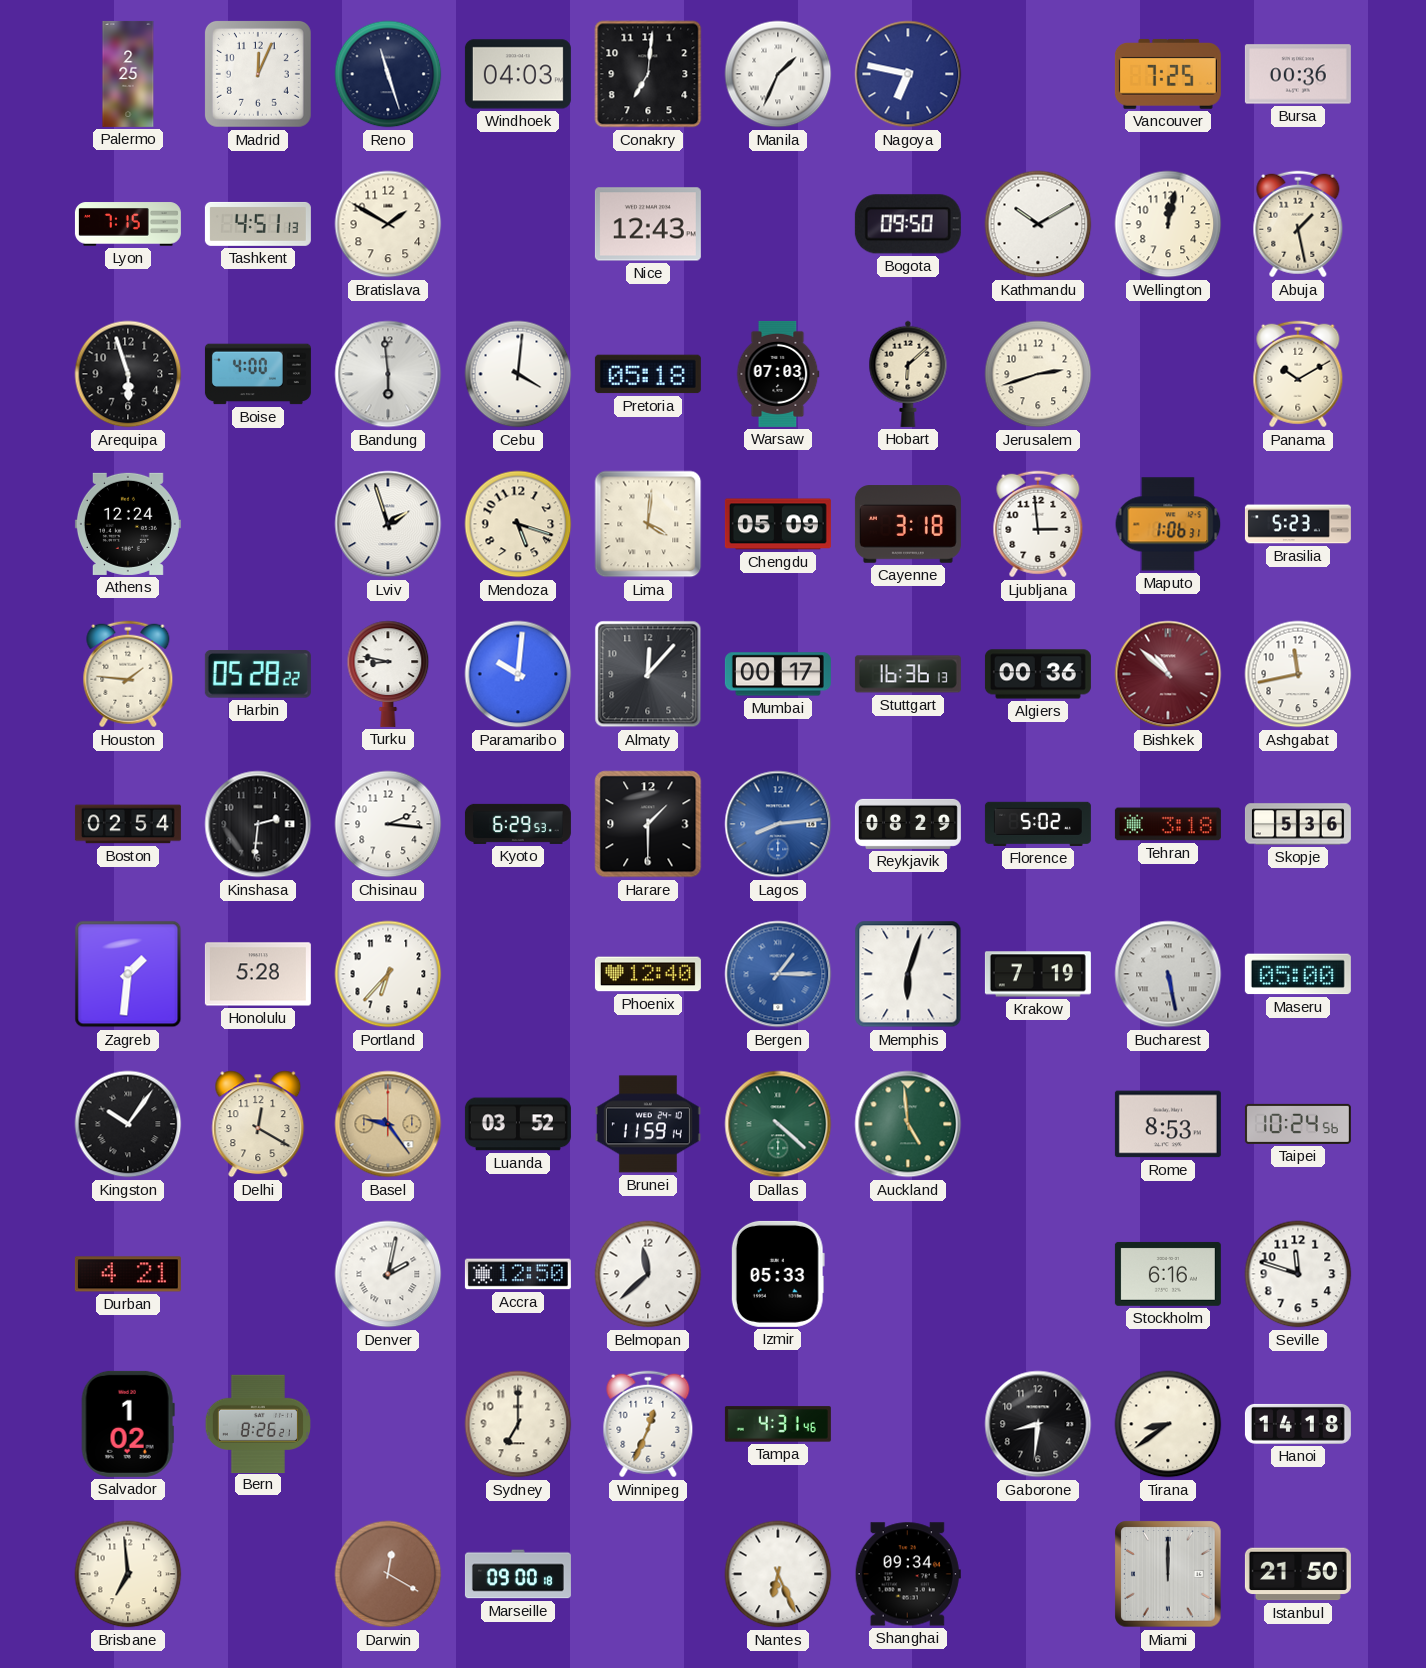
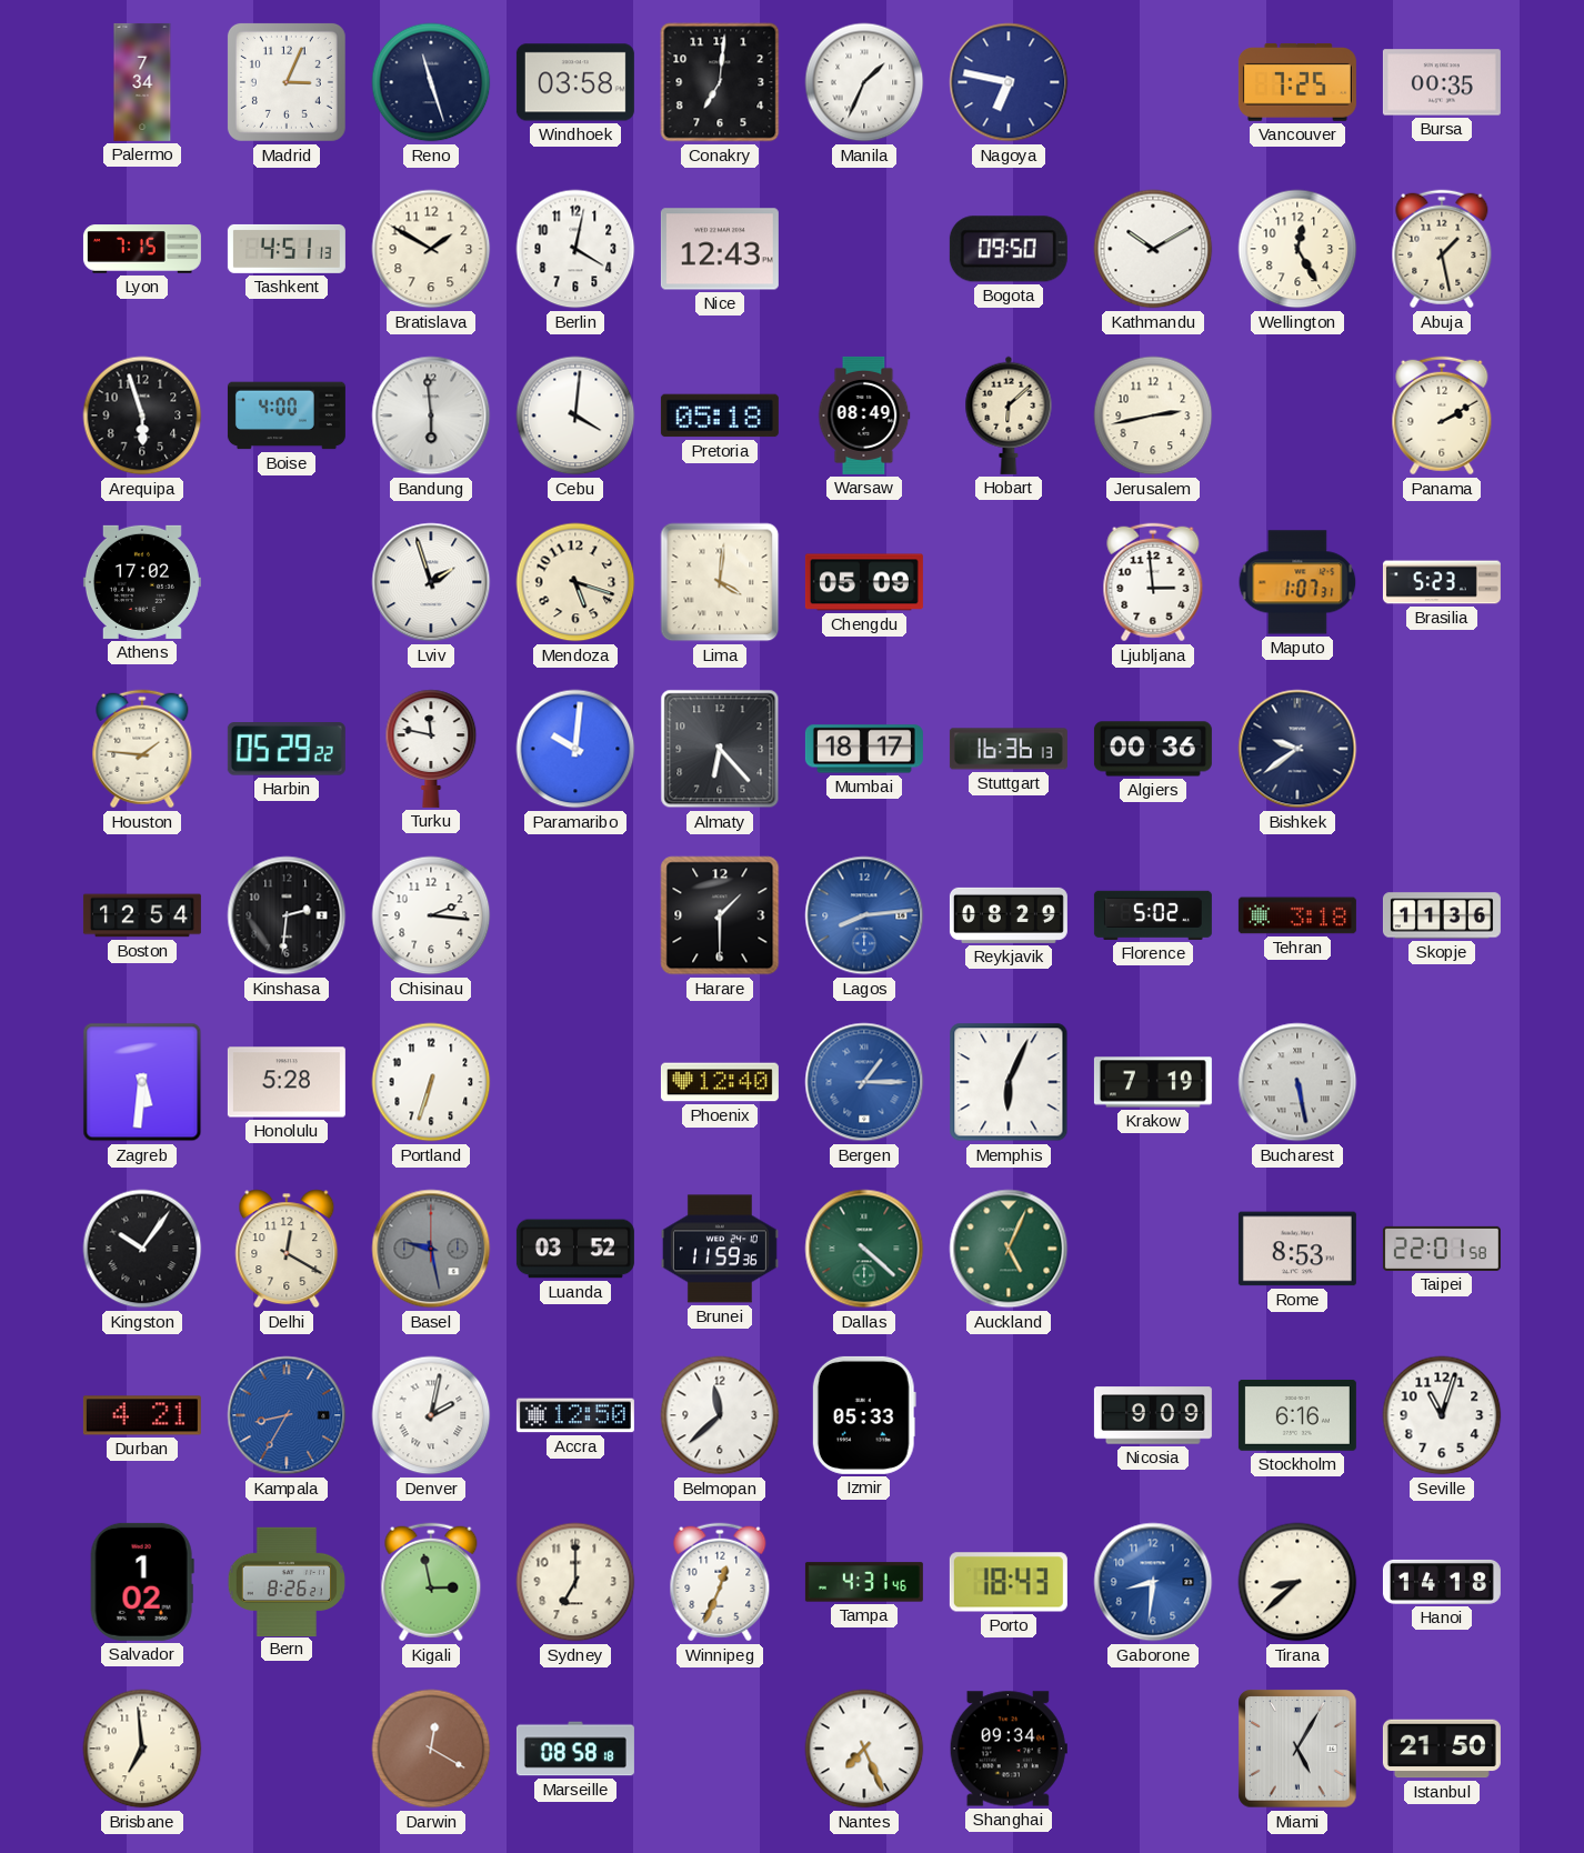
Palermo: 2:25 -> 7:34
Madrid: 12:04 -> 3:04
Windhoek: 04:03 -> 03:58
Bursa: 00:36 -> 00:35
Berlin: none -> 4:02
Wellington: 12:02 -> 12:25
Warsaw: 07:03 -> 08:49
Jerusalem: 2:42 -> 2:43
Panama: 10:10 -> 2:10
Athens: 12:24 -> 17:02
Cayenne: 3:18 -> none
Maputo: 1:06 -> 1:07
Harbin: 05:28 -> 05:29
Turku: 8:47 -> 11:47
Almaty: 12:07 -> 6:23
Mumbai: 00:17 -> 18:17
Bishkek: 10:52 -> 9:39
Bishkek dial: burgundy -> navy
Ashgabat: 11:43 -> none
Boston: 02:54 -> 12:54
Kyoto: 6:29 -> none
Skopje: 5:36 -> 11:36
Zagreb: 1:31 -> 5:31
Portland: 6:37 -> 6:33
Memphis: 6:03 -> 6:04
Maseru: 05:00 -> none
Basel: 9:24 -> 9:28
Basel dial: champagne -> grey
Brunei: 11:59:14 -> 11:59:36
Auckland: 4:59 -> 5:04
Taipei: 10:24 -> 22:01
Kampala: none -> 8:35
Nicosia: none -> 9:09
Seville: 11:48 -> 11:03
Kigali: none -> 2:58
Porto: none -> 18:43
Gaborone dial: black -> blue
Tirana: 8:39 -> 8:38
Marseille: 09:00 -> 08:58
Nantes: 6:26 -> 7:26
Miami: 12:00 -> 5:05
